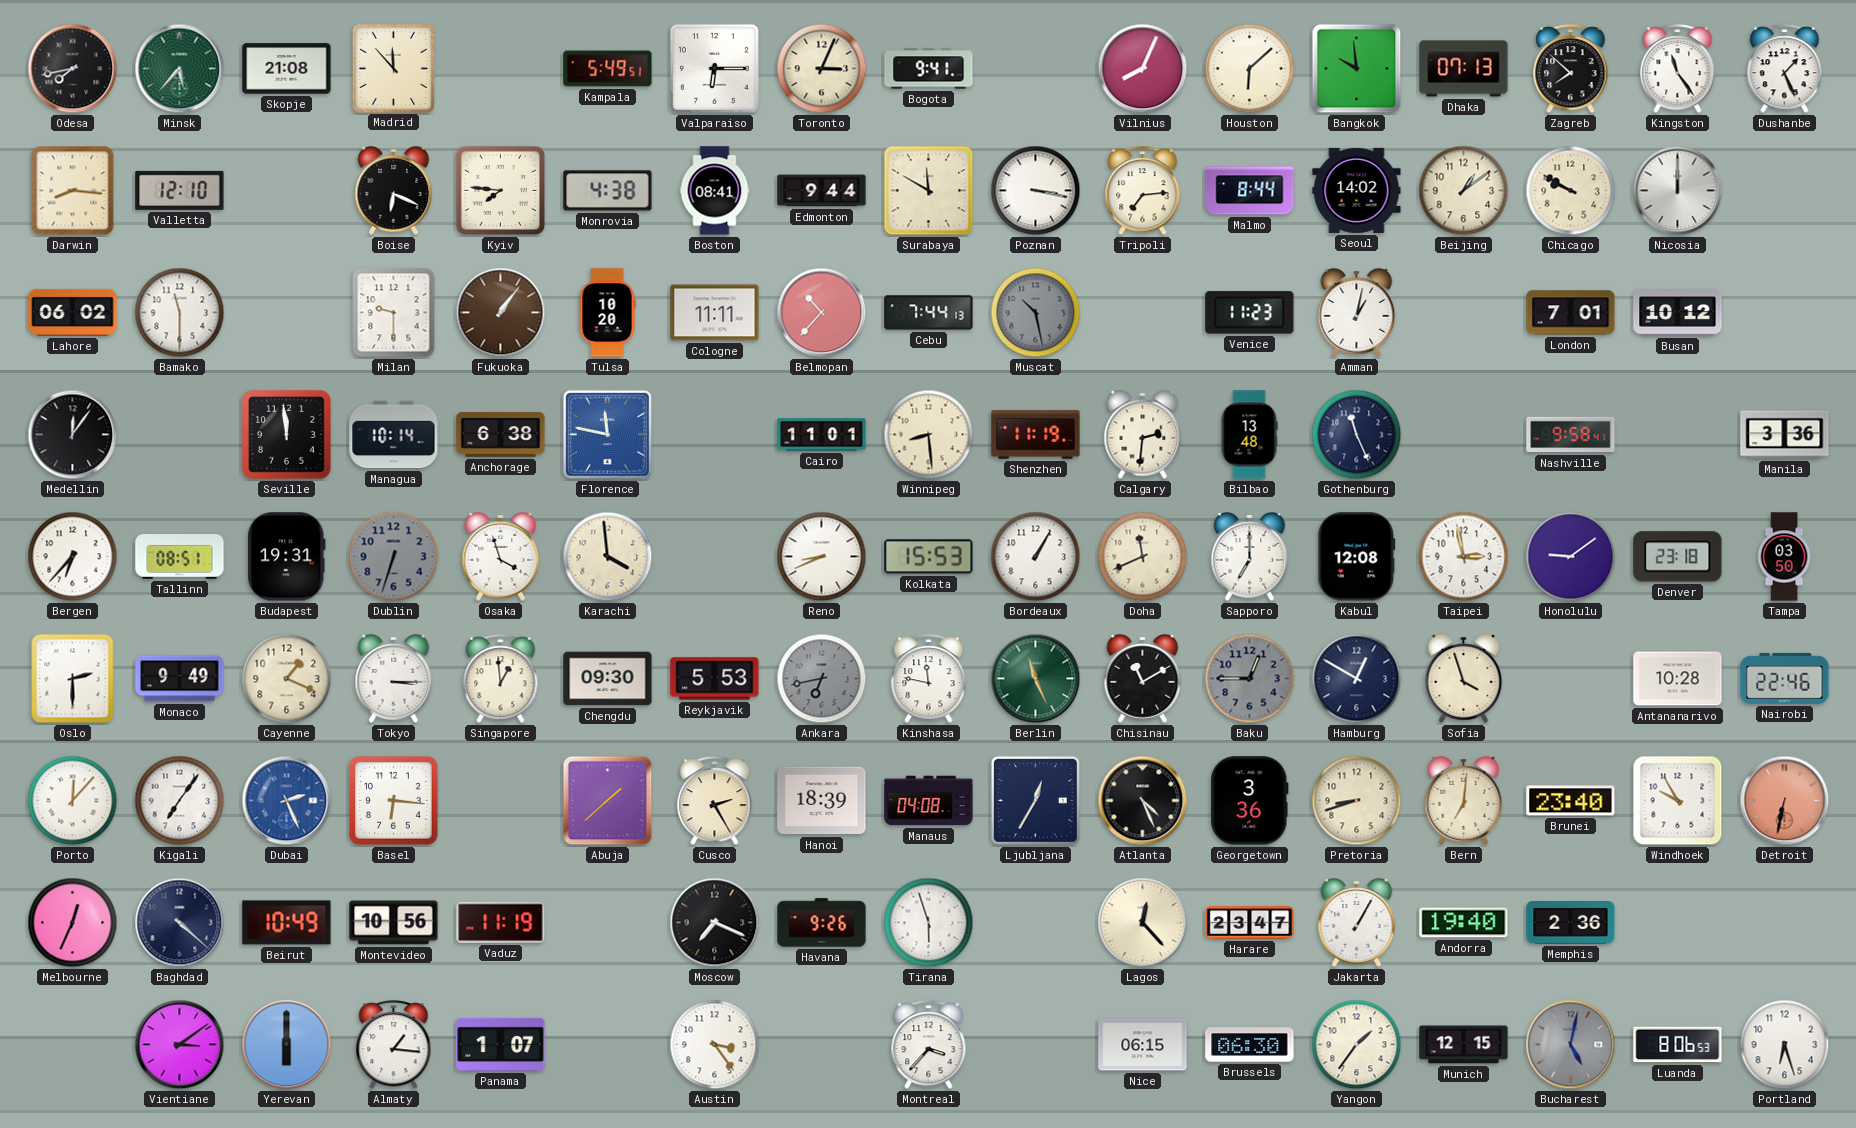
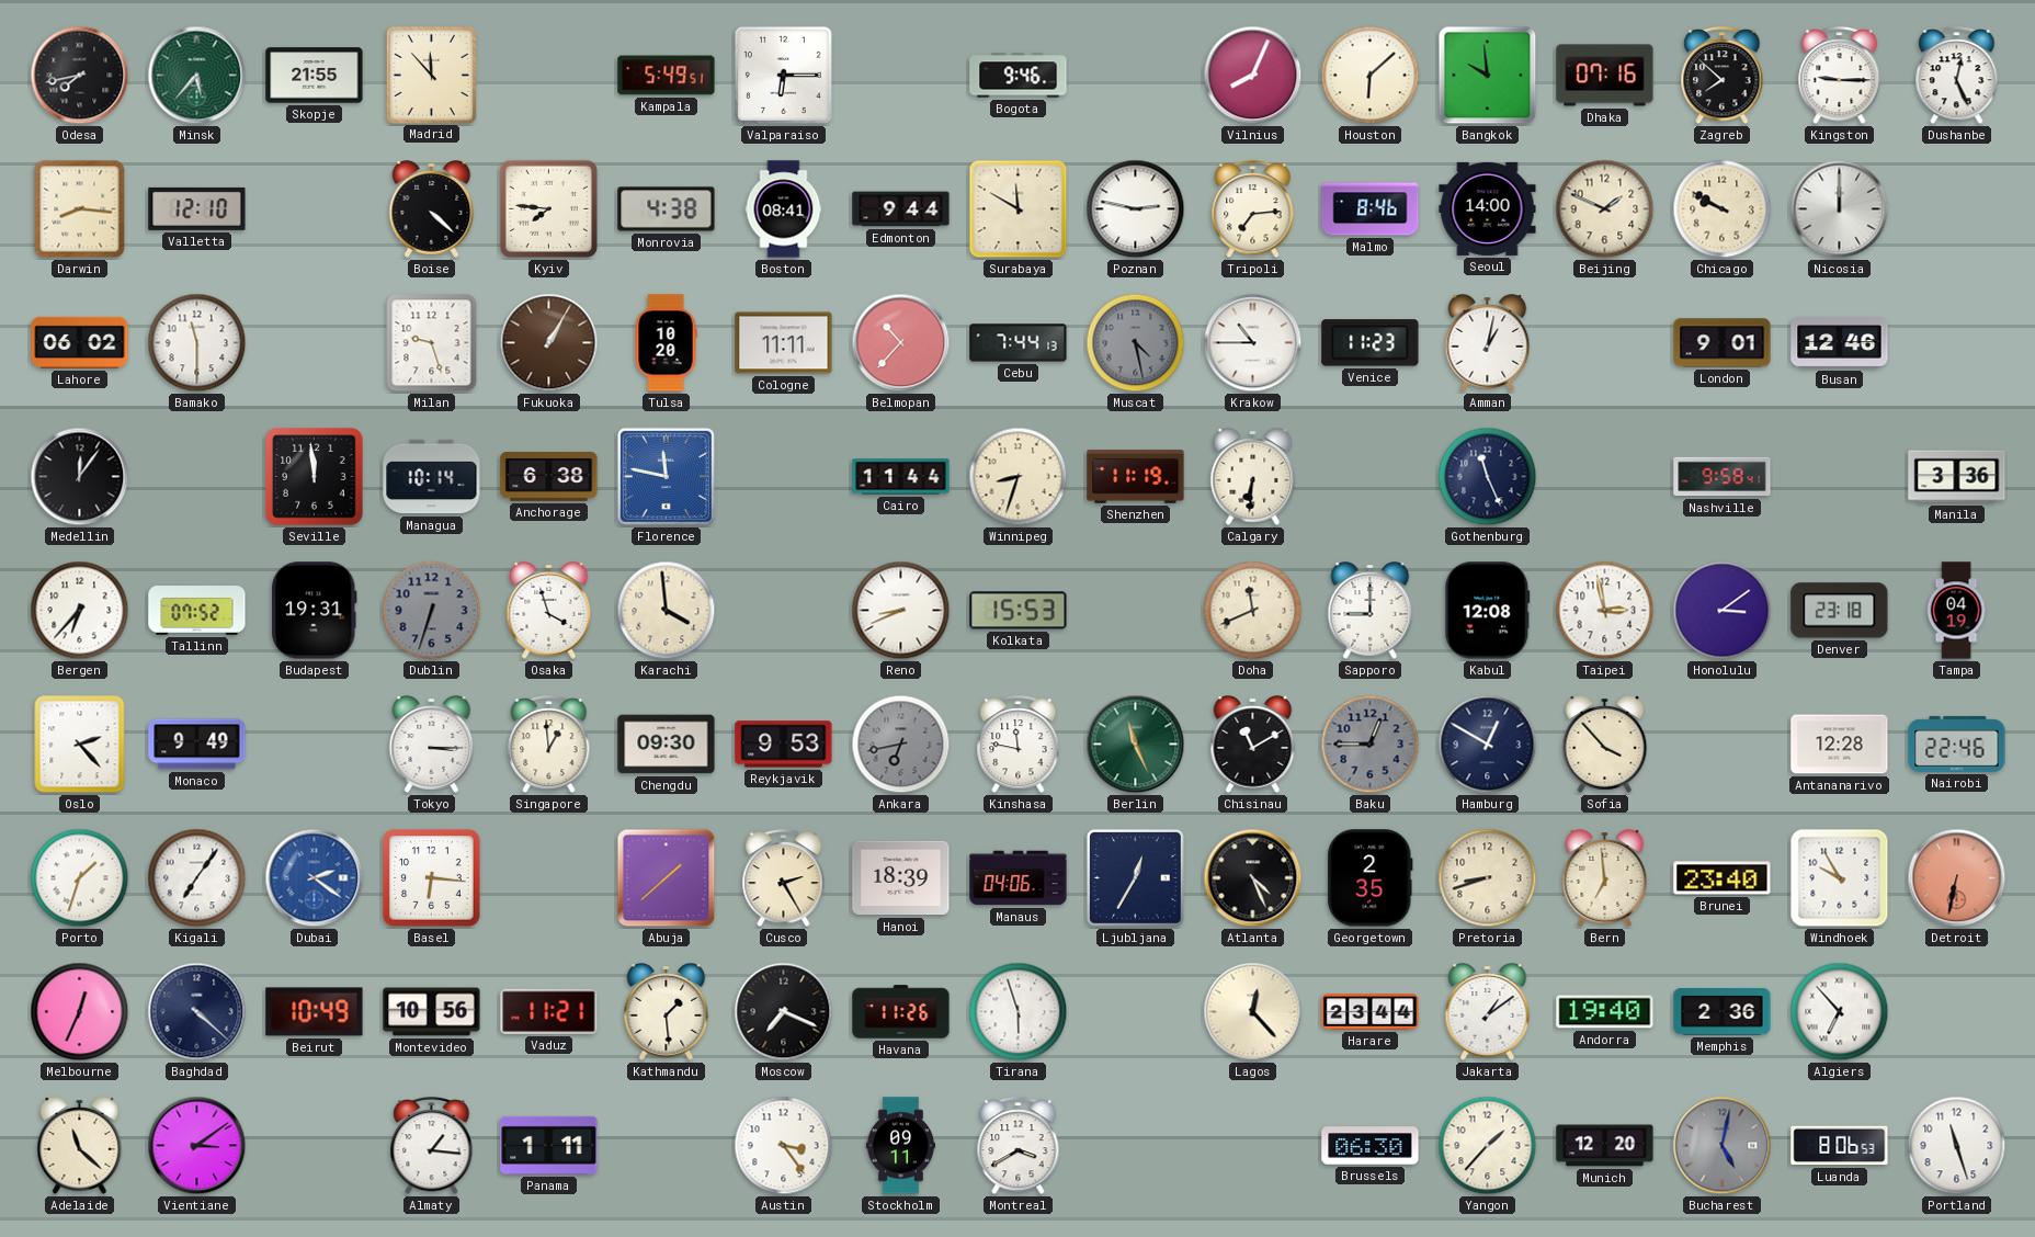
Skopje: 21:08 -> 21:55
Toronto: 3:04 -> none
Bogota: 9:41 -> 9:46
Dhaka: 07:13 -> 07:16
Kingston: 11:24 -> 9:15
Dushanbe: 1:26 -> 12:26
Boise: 6:19 -> 4:22
Poznan: 3:17 -> 2:47
Malmo: 8:44 -> 8:46
Seoul: 14:02 -> 14:00
Beijing: 1:09 -> 1:49
Milan: 9:30 -> 9:27
Fukuoka: 1:06 -> 1:05
Muscat: 10:28 -> 4:28
Krakow: none -> 10:45
London: 7:01 -> 9:01
Busan: 10:12 -> 12:46
Cairo: 11:01 -> 11:44
Winnipeg: 8:29 -> 8:33
Calgary: 2:31 -> 6:31
Bilbao: 13:48 -> none
Tallinn: 08:51 -> 07:52
Bordeaux: 1:05 -> none
Sapporo: 7:00 -> 9:00
Honolulu: 9:09 -> 3:09
Tampa: 03:50 -> 04:19
Oslo: 2:30 -> 2:23
Cayenne: 1:19 -> none
Reykjavik: 5:53 -> 9:53
Sofia: 3:57 -> 3:53
Antananarivo: 10:28 -> 12:28
Porto: 12:07 -> 1:33
Dubai: 2:26 -> 2:21
Manaus: 04:08 -> 04:06
Georgetown: 3:36 -> 2:35
Bern: 7:01 -> 6:59
Vaduz: 11:19 -> 11:21
Kathmandu: none -> 1:29
Havana: 9:26 -> 11:26
Harare: 23:47 -> 23:44
Jakarta: 1:05 -> 1:09
Algiers: none -> 6:53
Adelaide: none -> 11:22
Yerevan: 6:00 -> none
Panama: 1:07 -> 1:11
Stockholm: none -> 09:11
Montreal: 3:37 -> 3:40
Nice: 06:15 -> none
Yangon: 1:36 -> 1:37
Munich: 12:15 -> 12:20
Portland: 6:27 -> 11:27
